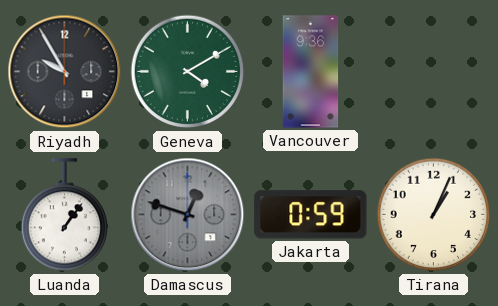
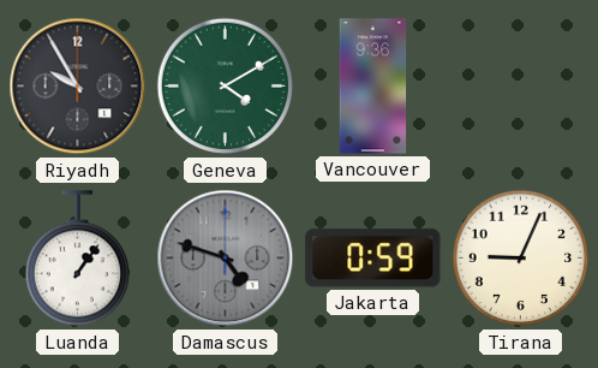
Damascus: 12:48 -> 4:48
Tirana: 1:04 -> 9:04
